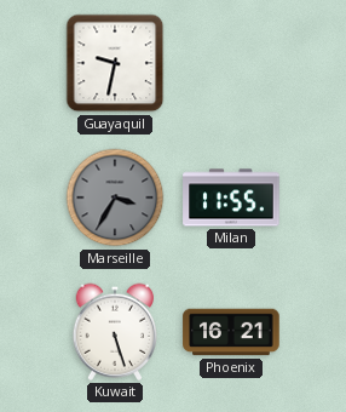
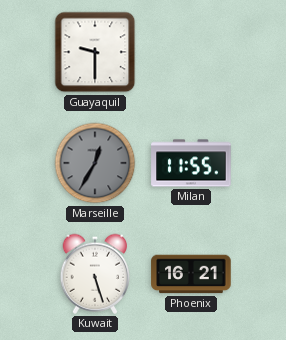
Guayaquil: 9:32 -> 9:30
Marseille: 3:35 -> 12:35
